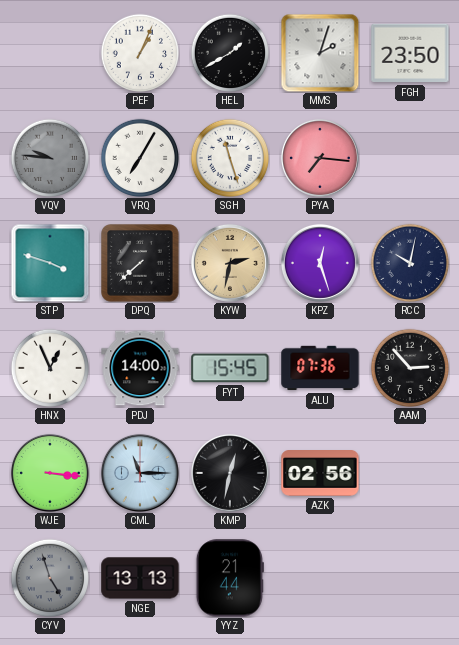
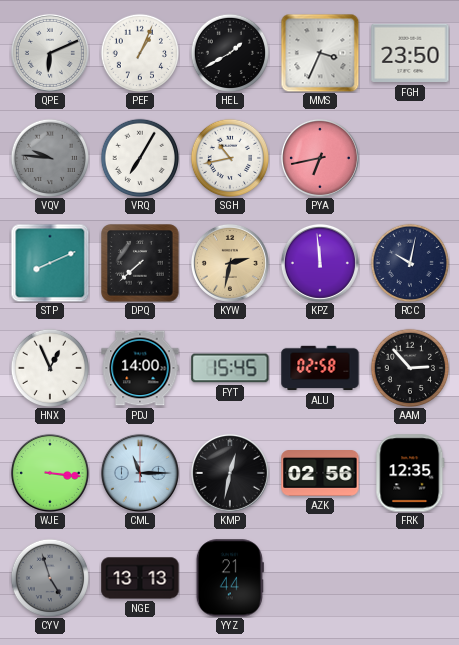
QPE: none -> 6:11
MMS: 2:03 -> 3:34
SGH: 11:27 -> 10:43
PYA: 7:16 -> 6:43
STP: 3:48 -> 8:11
KPZ: 12:27 -> 11:59
ALU: 07:36 -> 02:58
FRK: none -> 12:35
